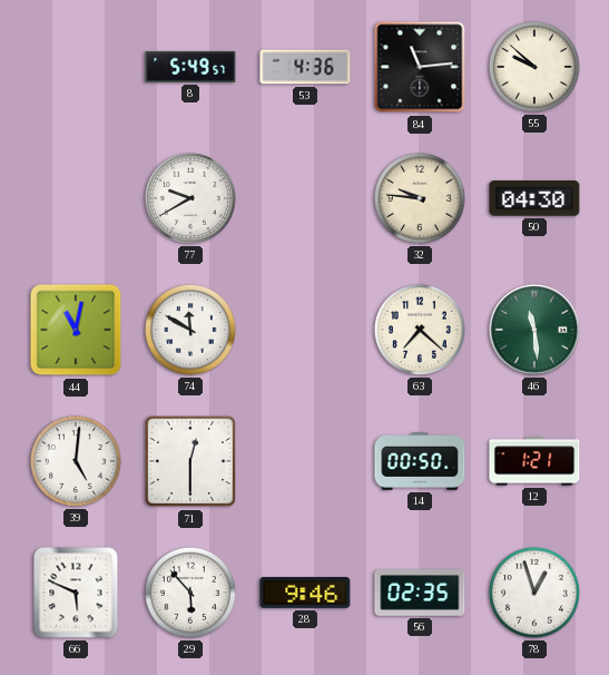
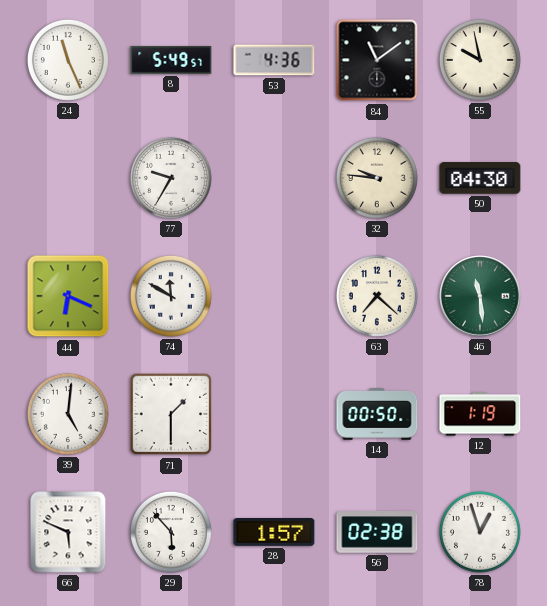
24: none -> 11:26
84: 11:14 -> 11:09
55: 9:52 -> 9:58
77: 9:40 -> 9:35
44: 11:02 -> 6:19
71: 12:30 -> 1:30
12: 1:21 -> 1:19
28: 9:46 -> 1:57
56: 02:35 -> 02:38
